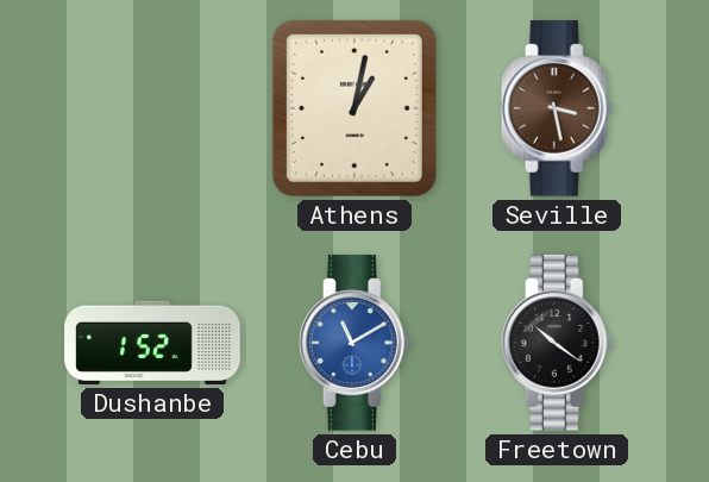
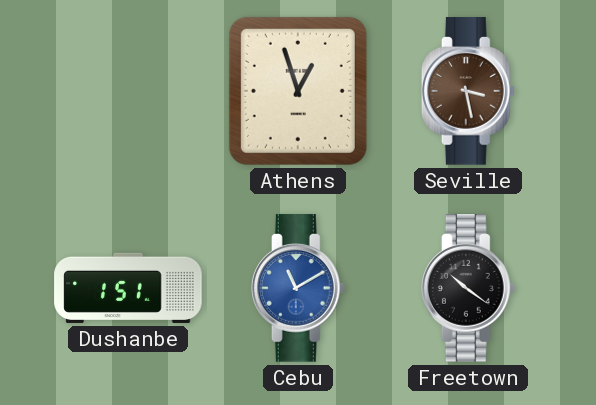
Athens: 1:02 -> 12:57
Dushanbe: 1:52 -> 1:51
